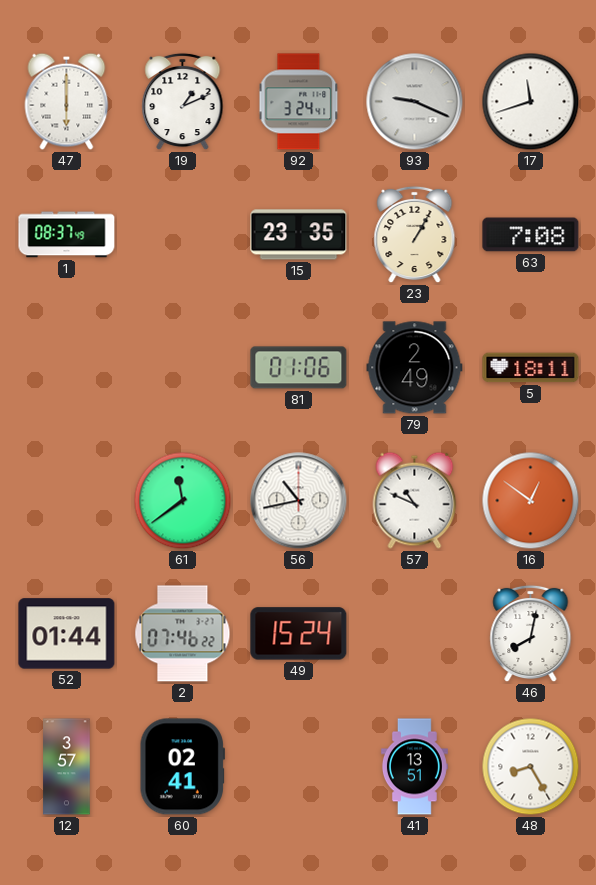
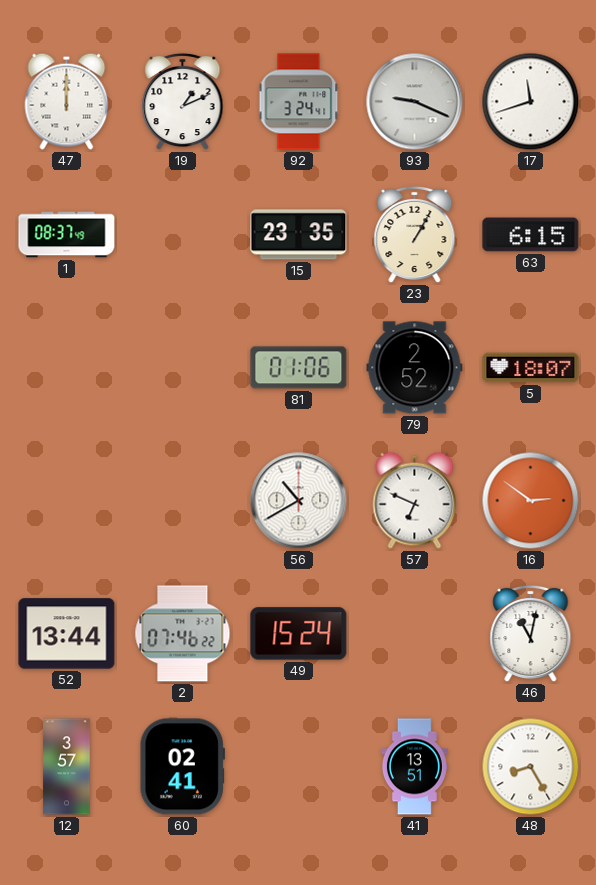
47: 6:00 -> 12:00
63: 7:08 -> 6:15
79: 2:49 -> 2:52
5: 18:11 -> 18:07
61: 11:39 -> none
56: 10:43 -> 10:40
57: 10:49 -> 6:49
16: 12:51 -> 2:51
52: 01:44 -> 13:44
46: 8:02 -> 11:02
